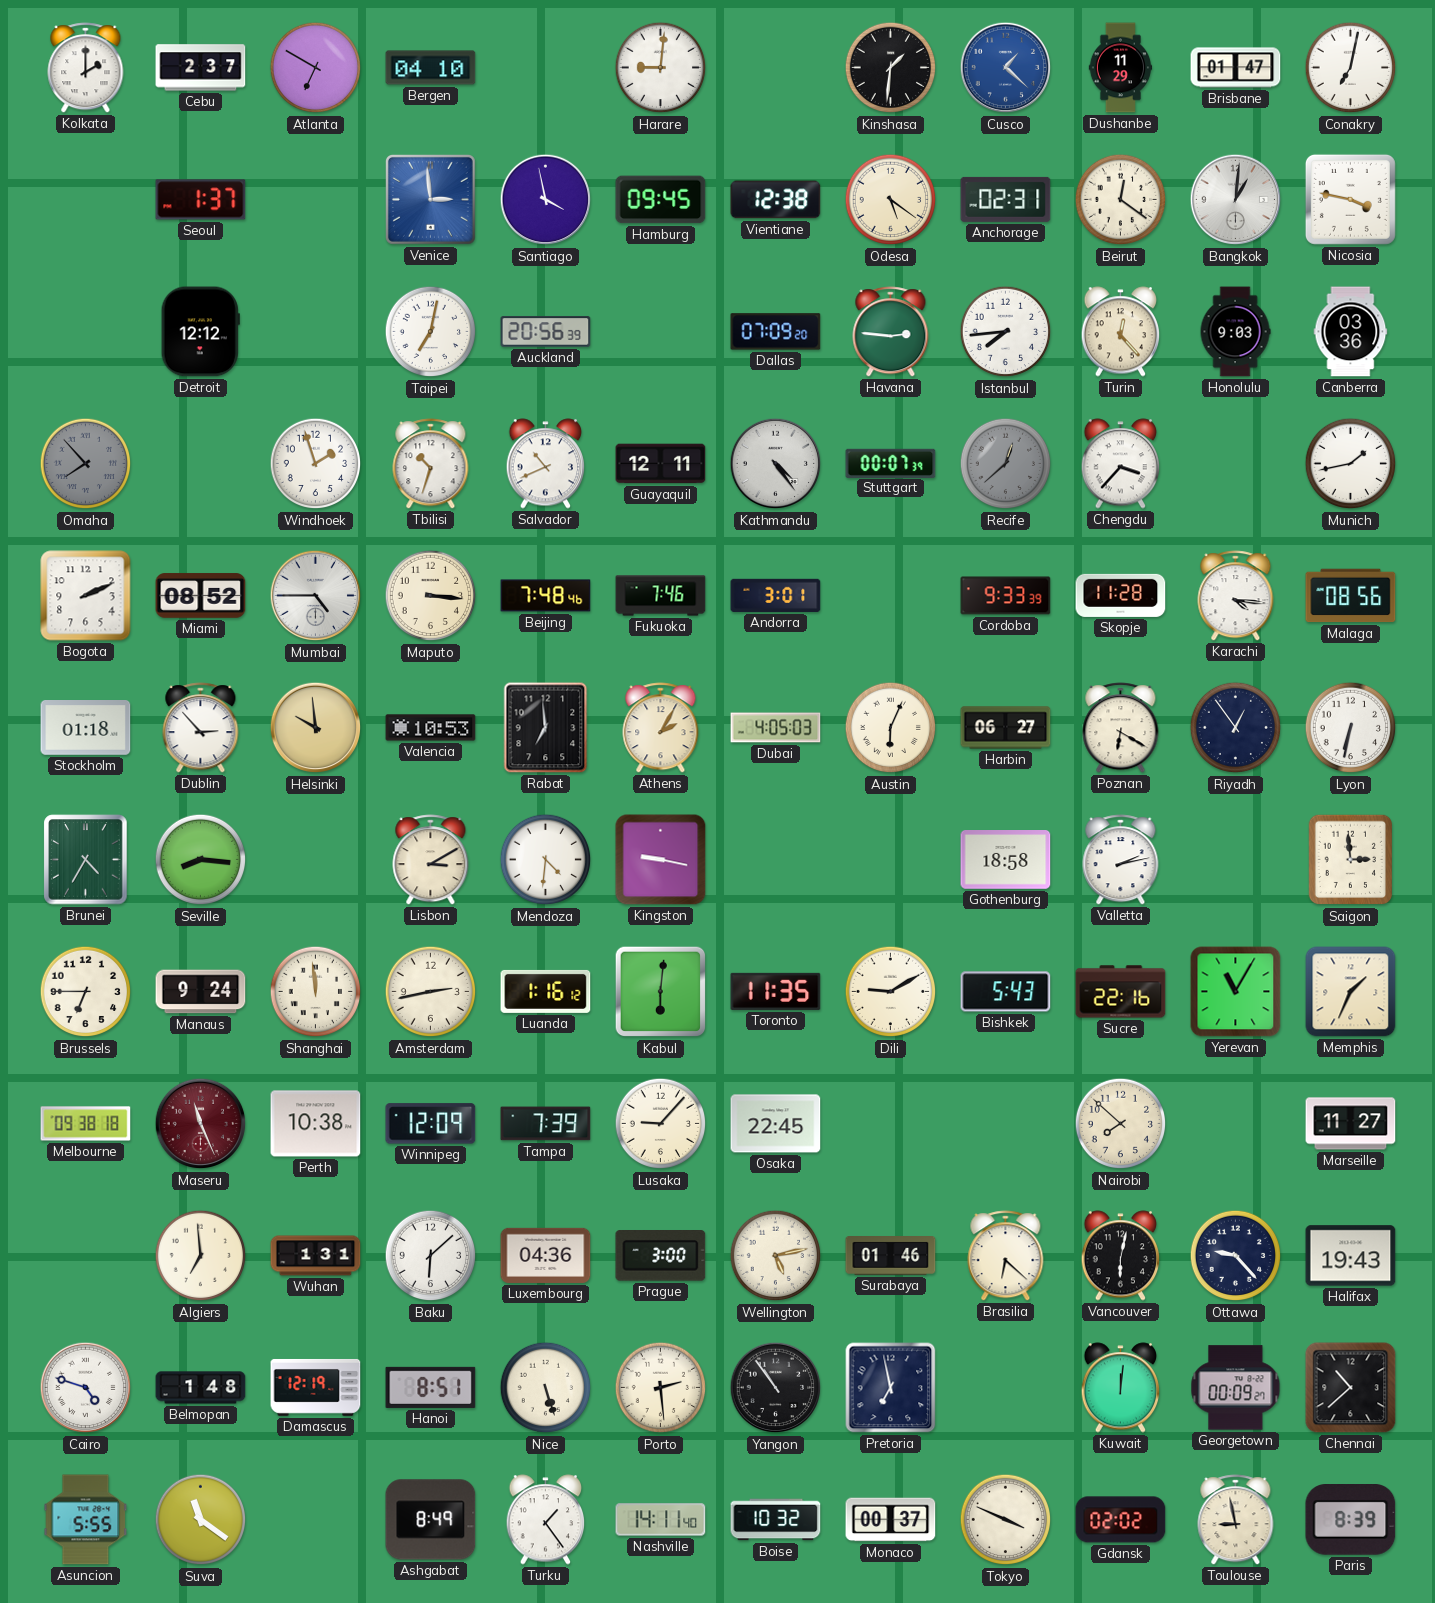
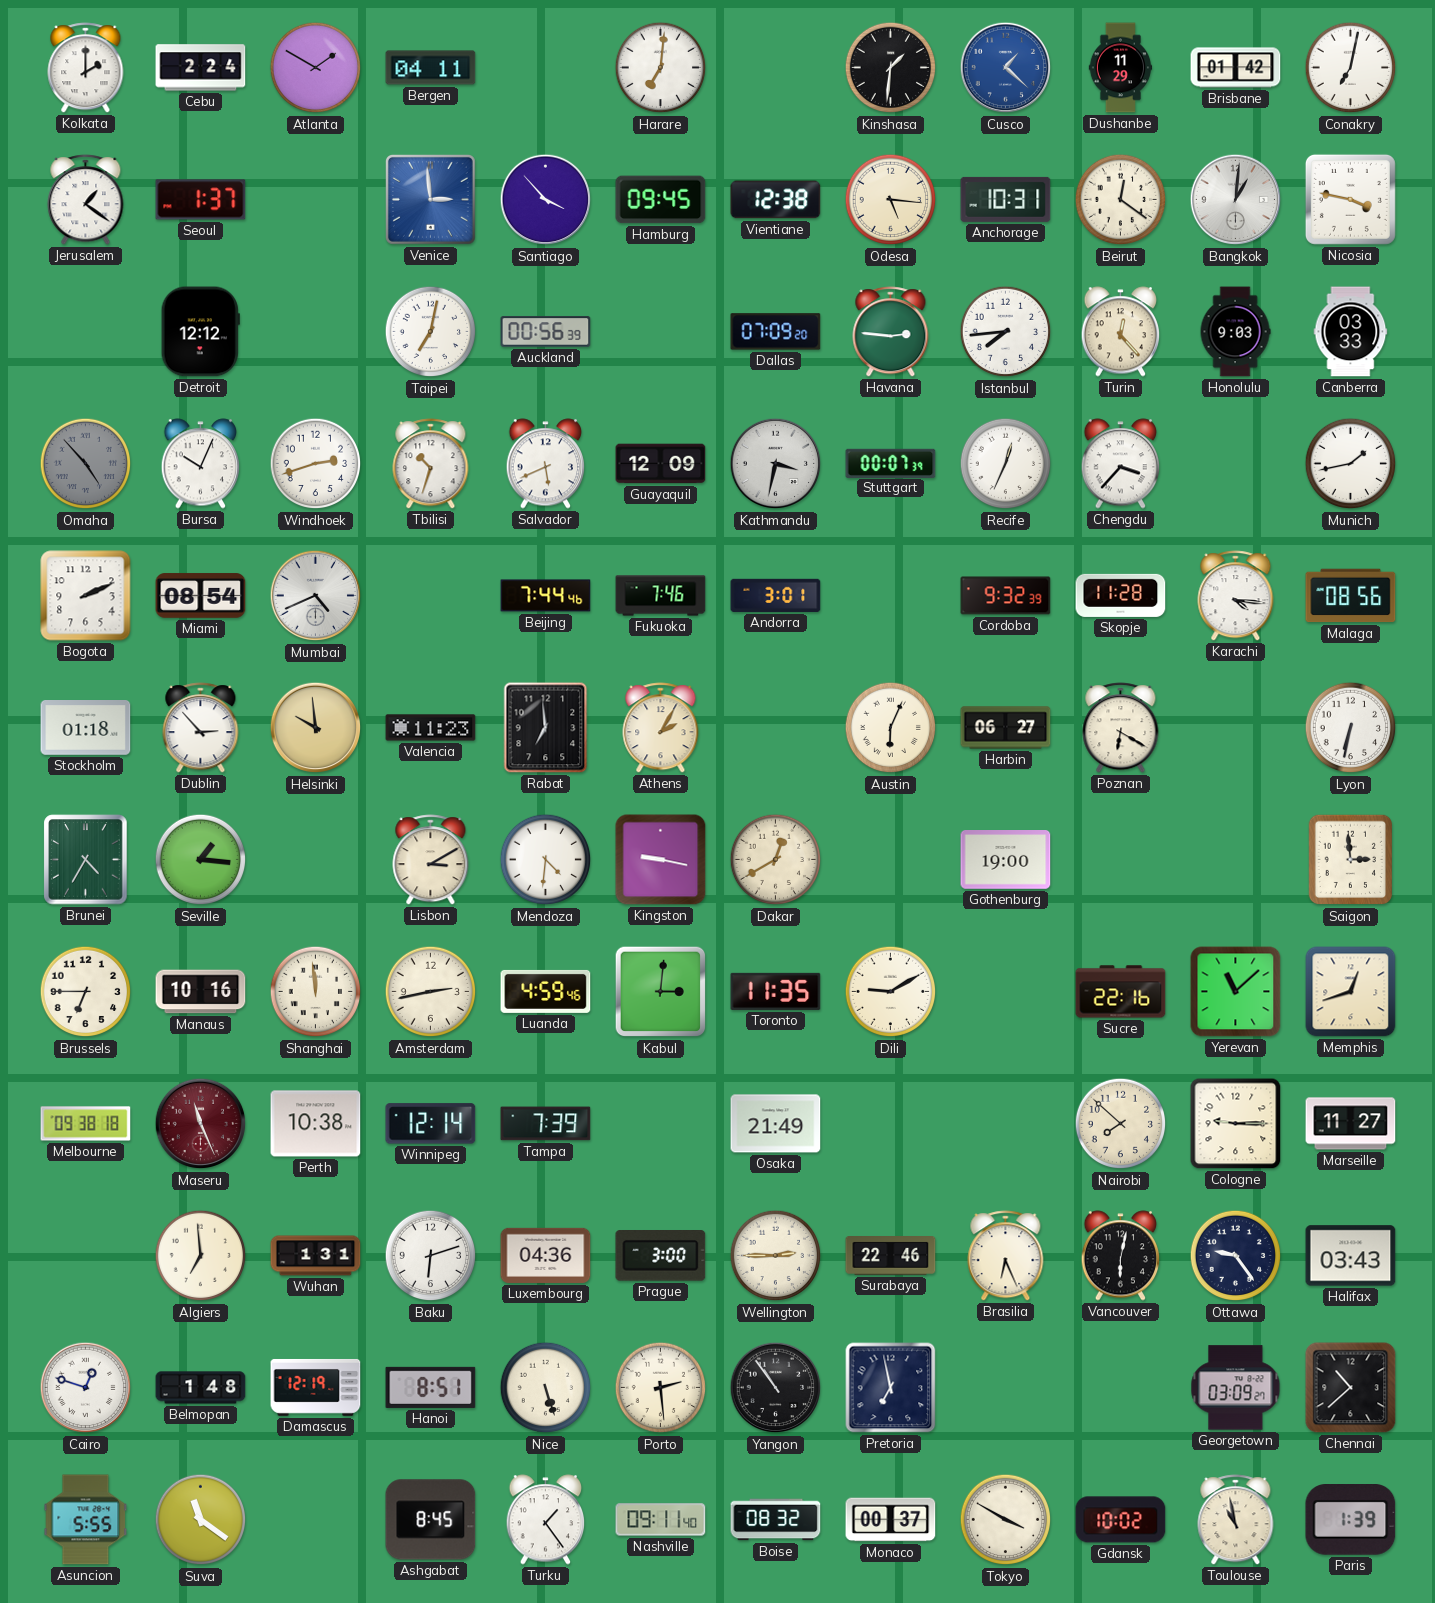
Cebu: 2:37 -> 2:24
Atlanta: 6:50 -> 1:50
Bergen: 04:10 -> 04:11
Harare: 9:01 -> 7:01
Brisbane: 01:47 -> 01:42
Jerusalem: none -> 1:21
Santiago: 3:58 -> 3:53
Odesa: 5:21 -> 5:16
Anchorage: 02:31 -> 10:31
Auckland: 20:56 -> 00:56
Canberra: 03:36 -> 03:33
Omaha: 7:53 -> 4:53
Bursa: none -> 10:04
Windhoek: 1:57 -> 2:42
Salvador: 10:41 -> 5:41
Guayaquil: 12:11 -> 12:09
Kathmandu: 4:24 -> 3:32
Recife: 12:38 -> 12:34
Recife dial: grey -> white
Miami: 08:52 -> 08:54
Mumbai: 4:45 -> 4:41
Maputo: 3:16 -> none
Beijing: 7:48 -> 7:44
Cordoba: 9:33 -> 9:32
Valencia: 10:53 -> 11:23
Dubai: 4:05 -> none
Riyadh: 12:54 -> none
Seville: 8:16 -> 1:16
Dakar: none -> 12:40
Gothenburg: 18:58 -> 19:00
Valletta: 2:13 -> none
Manaus: 9:24 -> 10:16
Luanda: 1:16 -> 4:59
Kabul: 6:01 -> 3:01
Bishkek: 5:43 -> none
Yerevan: 11:05 -> 11:08
Memphis: 1:34 -> 12:42
Winnipeg: 12:09 -> 12:14
Lusaka: 9:07 -> none
Osaka: 22:45 -> 21:49
Cologne: none -> 9:15
Baku: 6:08 -> 6:12
Wellington: 5:13 -> 2:45
Surabaya: 01:46 -> 22:46
Brasilia: 6:22 -> 6:26
Ottawa: 9:23 -> 9:24
Halifax: 19:43 -> 03:43
Cairo: 4:48 -> 12:48
Kuwait: 12:01 -> none
Georgetown: 00:09 -> 03:09
Ashgabat: 8:49 -> 8:45
Nashville: 14:11 -> 09:11
Boise: 10:32 -> 08:32
Tokyo: 3:49 -> 3:50
Gdansk: 02:02 -> 10:02
Toulouse: 8:58 -> 10:58
Paris: 8:39 -> 1:39
